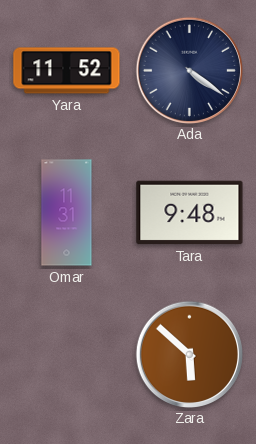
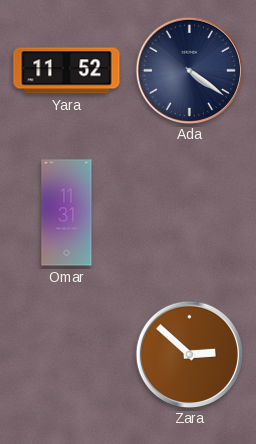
Tara: 9:48 -> none
Zara: 5:52 -> 2:52
